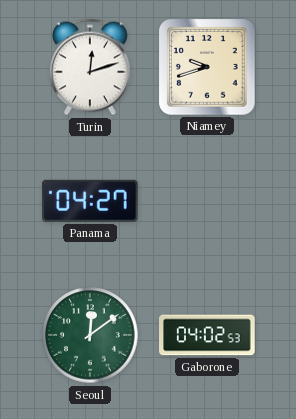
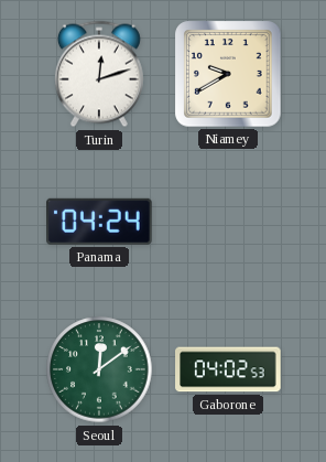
Niamey: 9:42 -> 9:40
Panama: 04:27 -> 04:24
